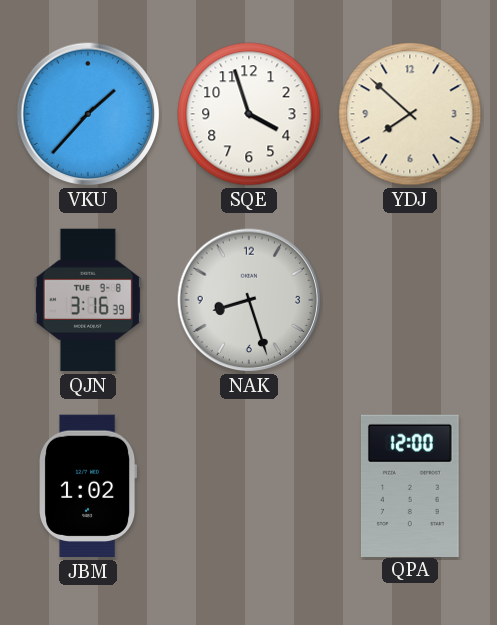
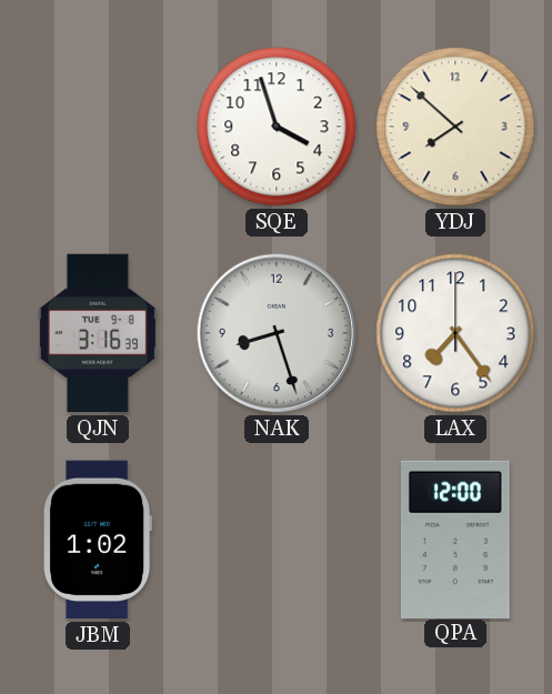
VKU: 1:37 -> none
LAX: none -> 7:24
